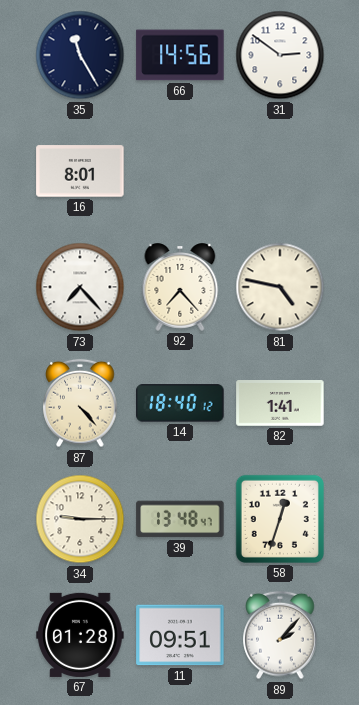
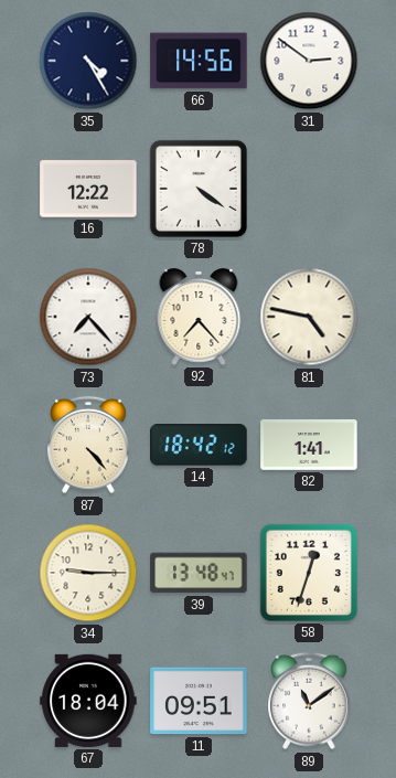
35: 11:25 -> 4:25
16: 8:01 -> 12:22
78: none -> 4:21
14: 18:40 -> 18:42
67: 01:28 -> 18:04
89: 2:07 -> 11:09
